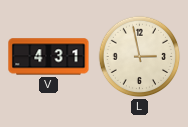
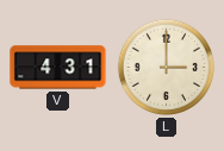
L: 2:58 -> 3:00
